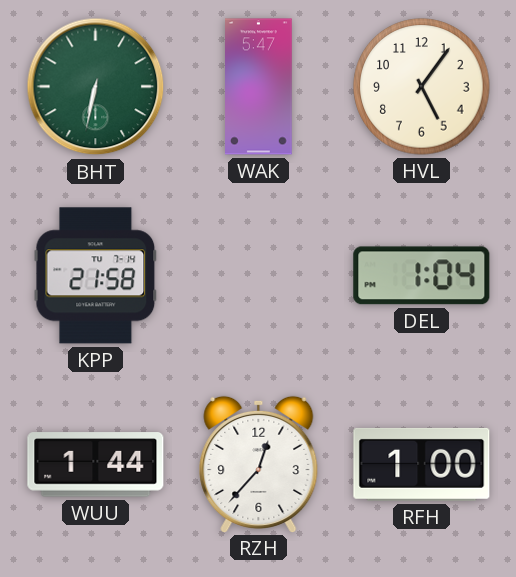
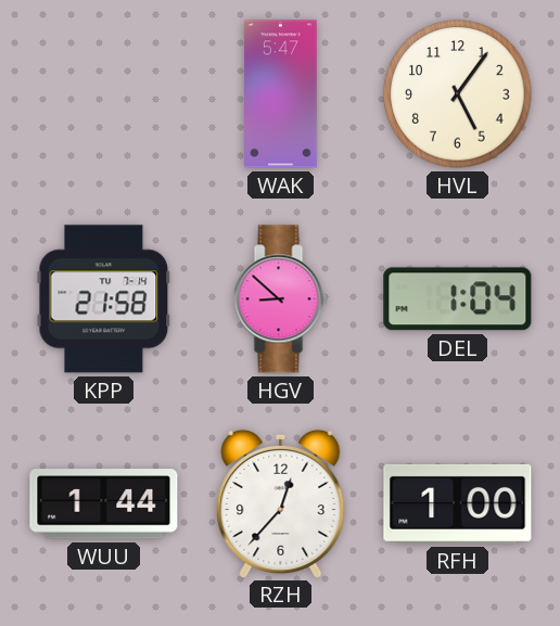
BHT: 6:32 -> none
HGV: none -> 8:52
